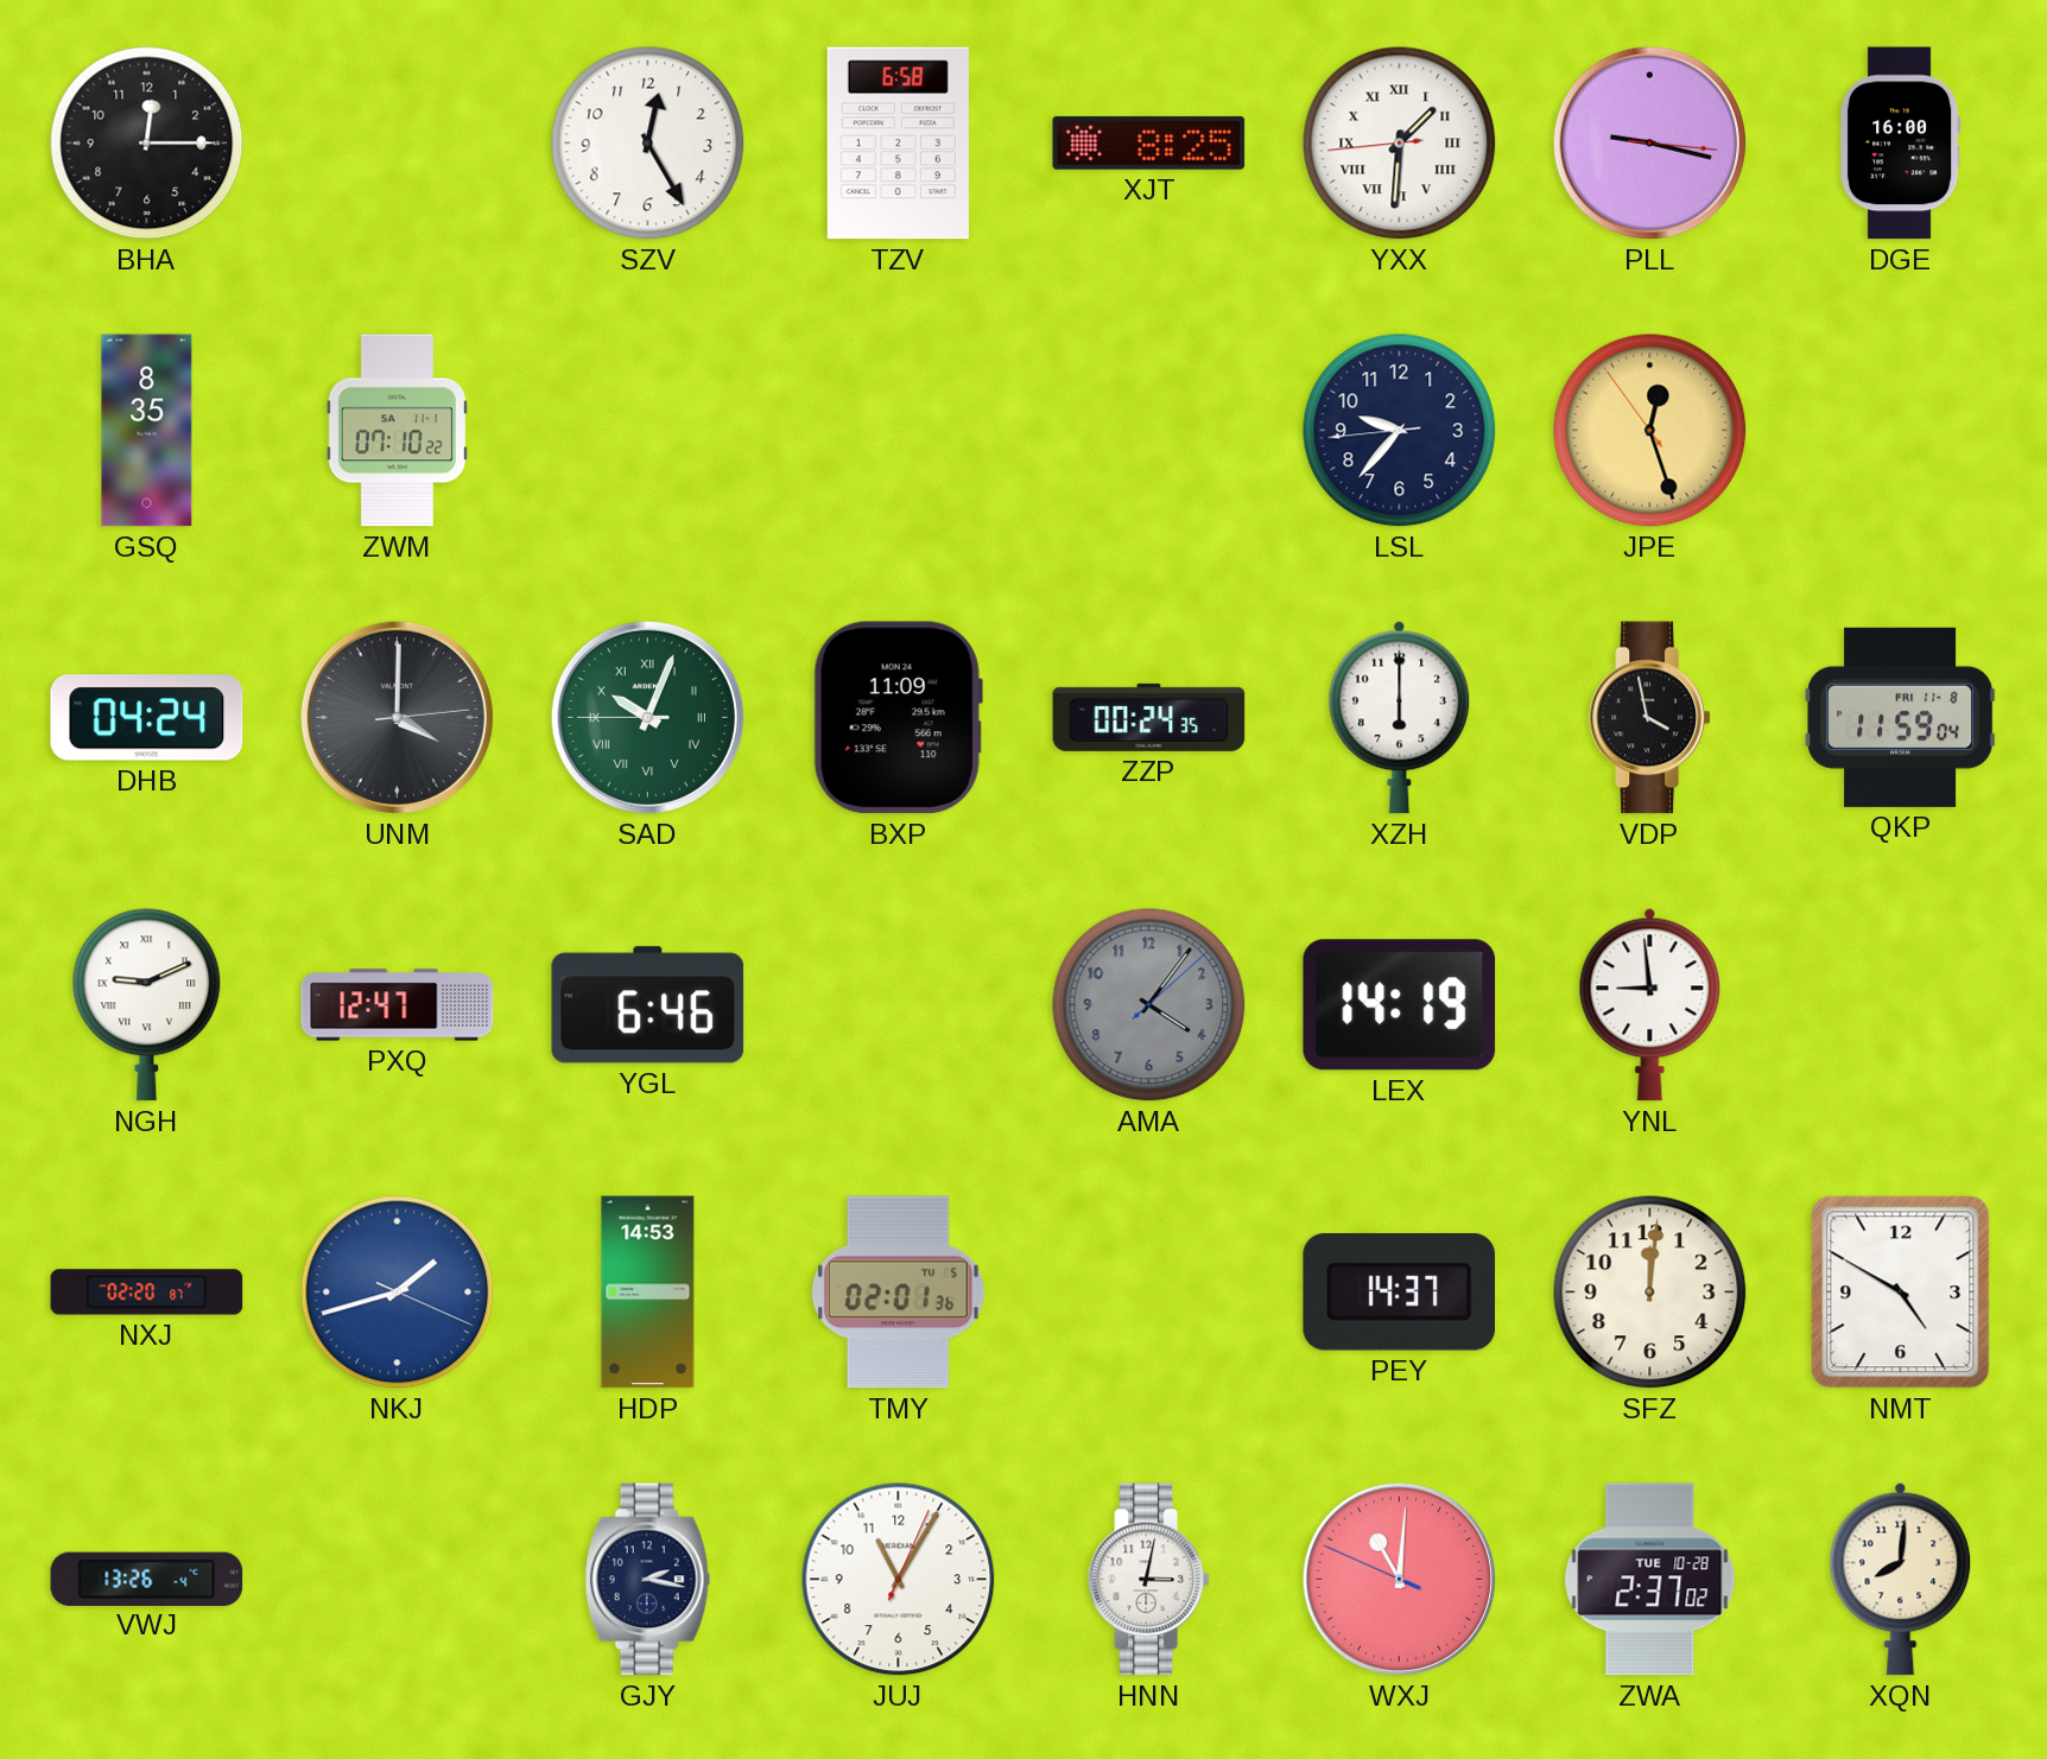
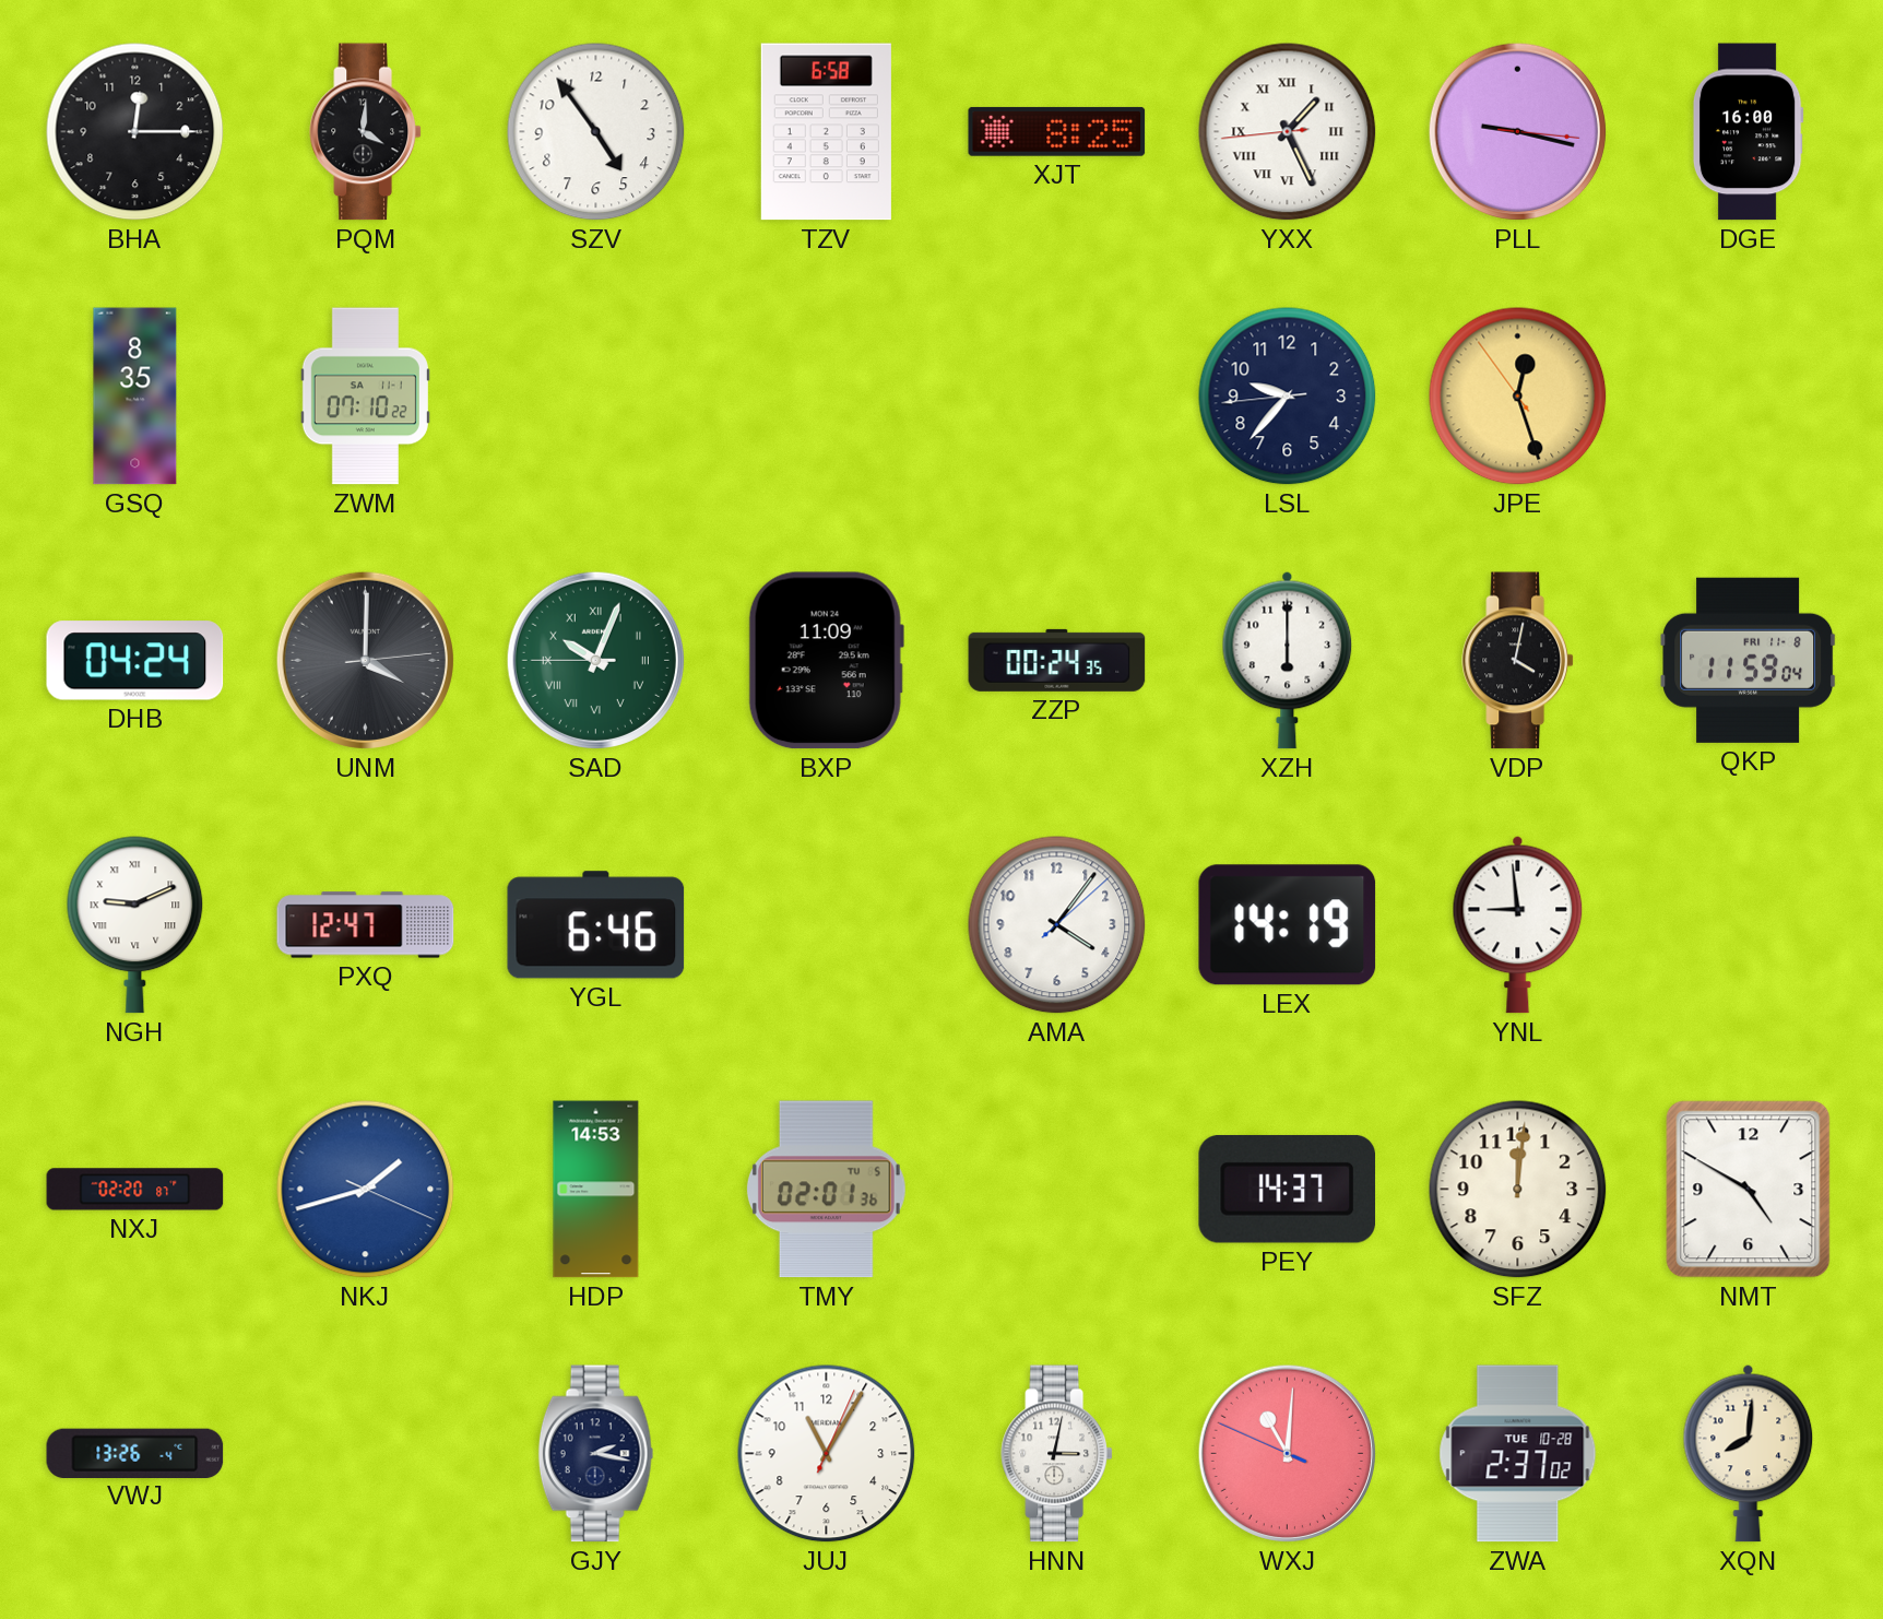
PQM: none -> 4:01
SZV: 12:25 -> 4:54
YXX: 1:30 -> 1:25
VDP: 3:58 -> 4:02
AMA dial: grey -> white
